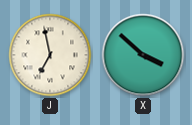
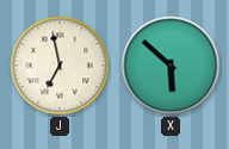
X: 3:52 -> 5:52
